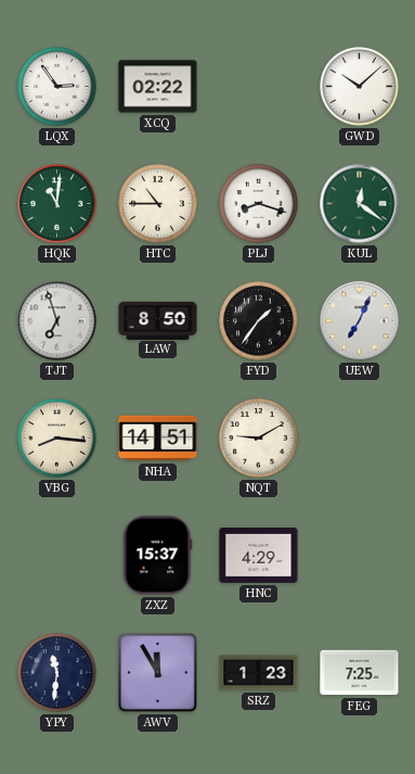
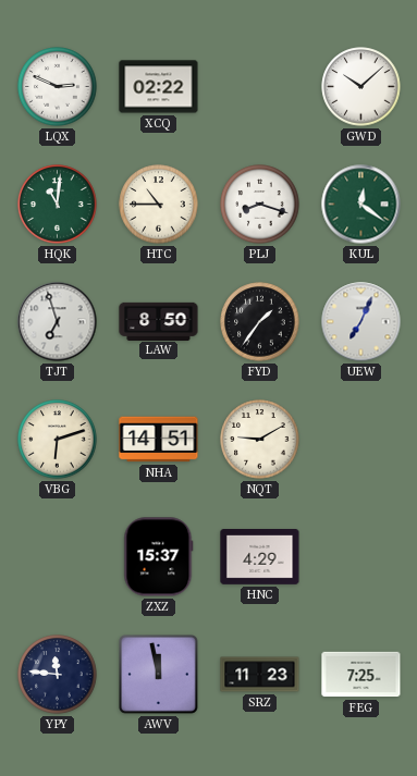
LQX: 2:54 -> 2:49
VBG: 8:16 -> 6:12
YPY: 11:31 -> 11:46
AWV: 11:55 -> 11:58
SRZ: 1:23 -> 11:23
